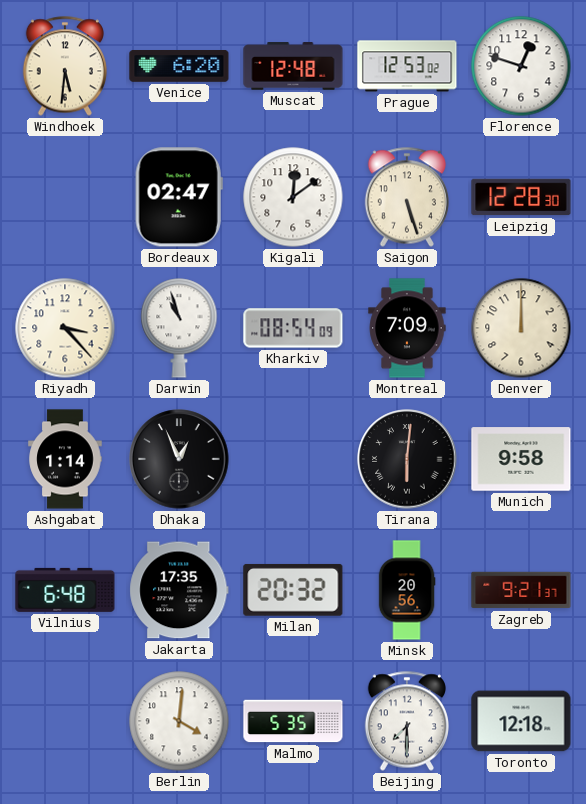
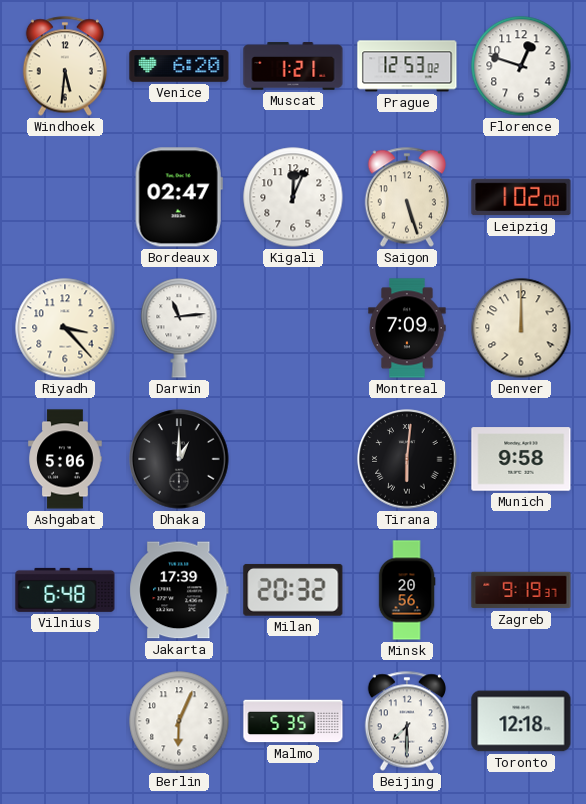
Muscat: 12:48 -> 1:21
Kigali: 12:09 -> 12:04
Leipzig: 12:28 -> 1:02
Darwin: 10:57 -> 11:14
Kharkiv: 08:54 -> none
Ashgabat: 1:14 -> 5:06
Dhaka: 12:56 -> 1:00
Jakarta: 17:35 -> 17:39
Zagreb: 9:21 -> 9:19
Berlin: 4:01 -> 6:04
